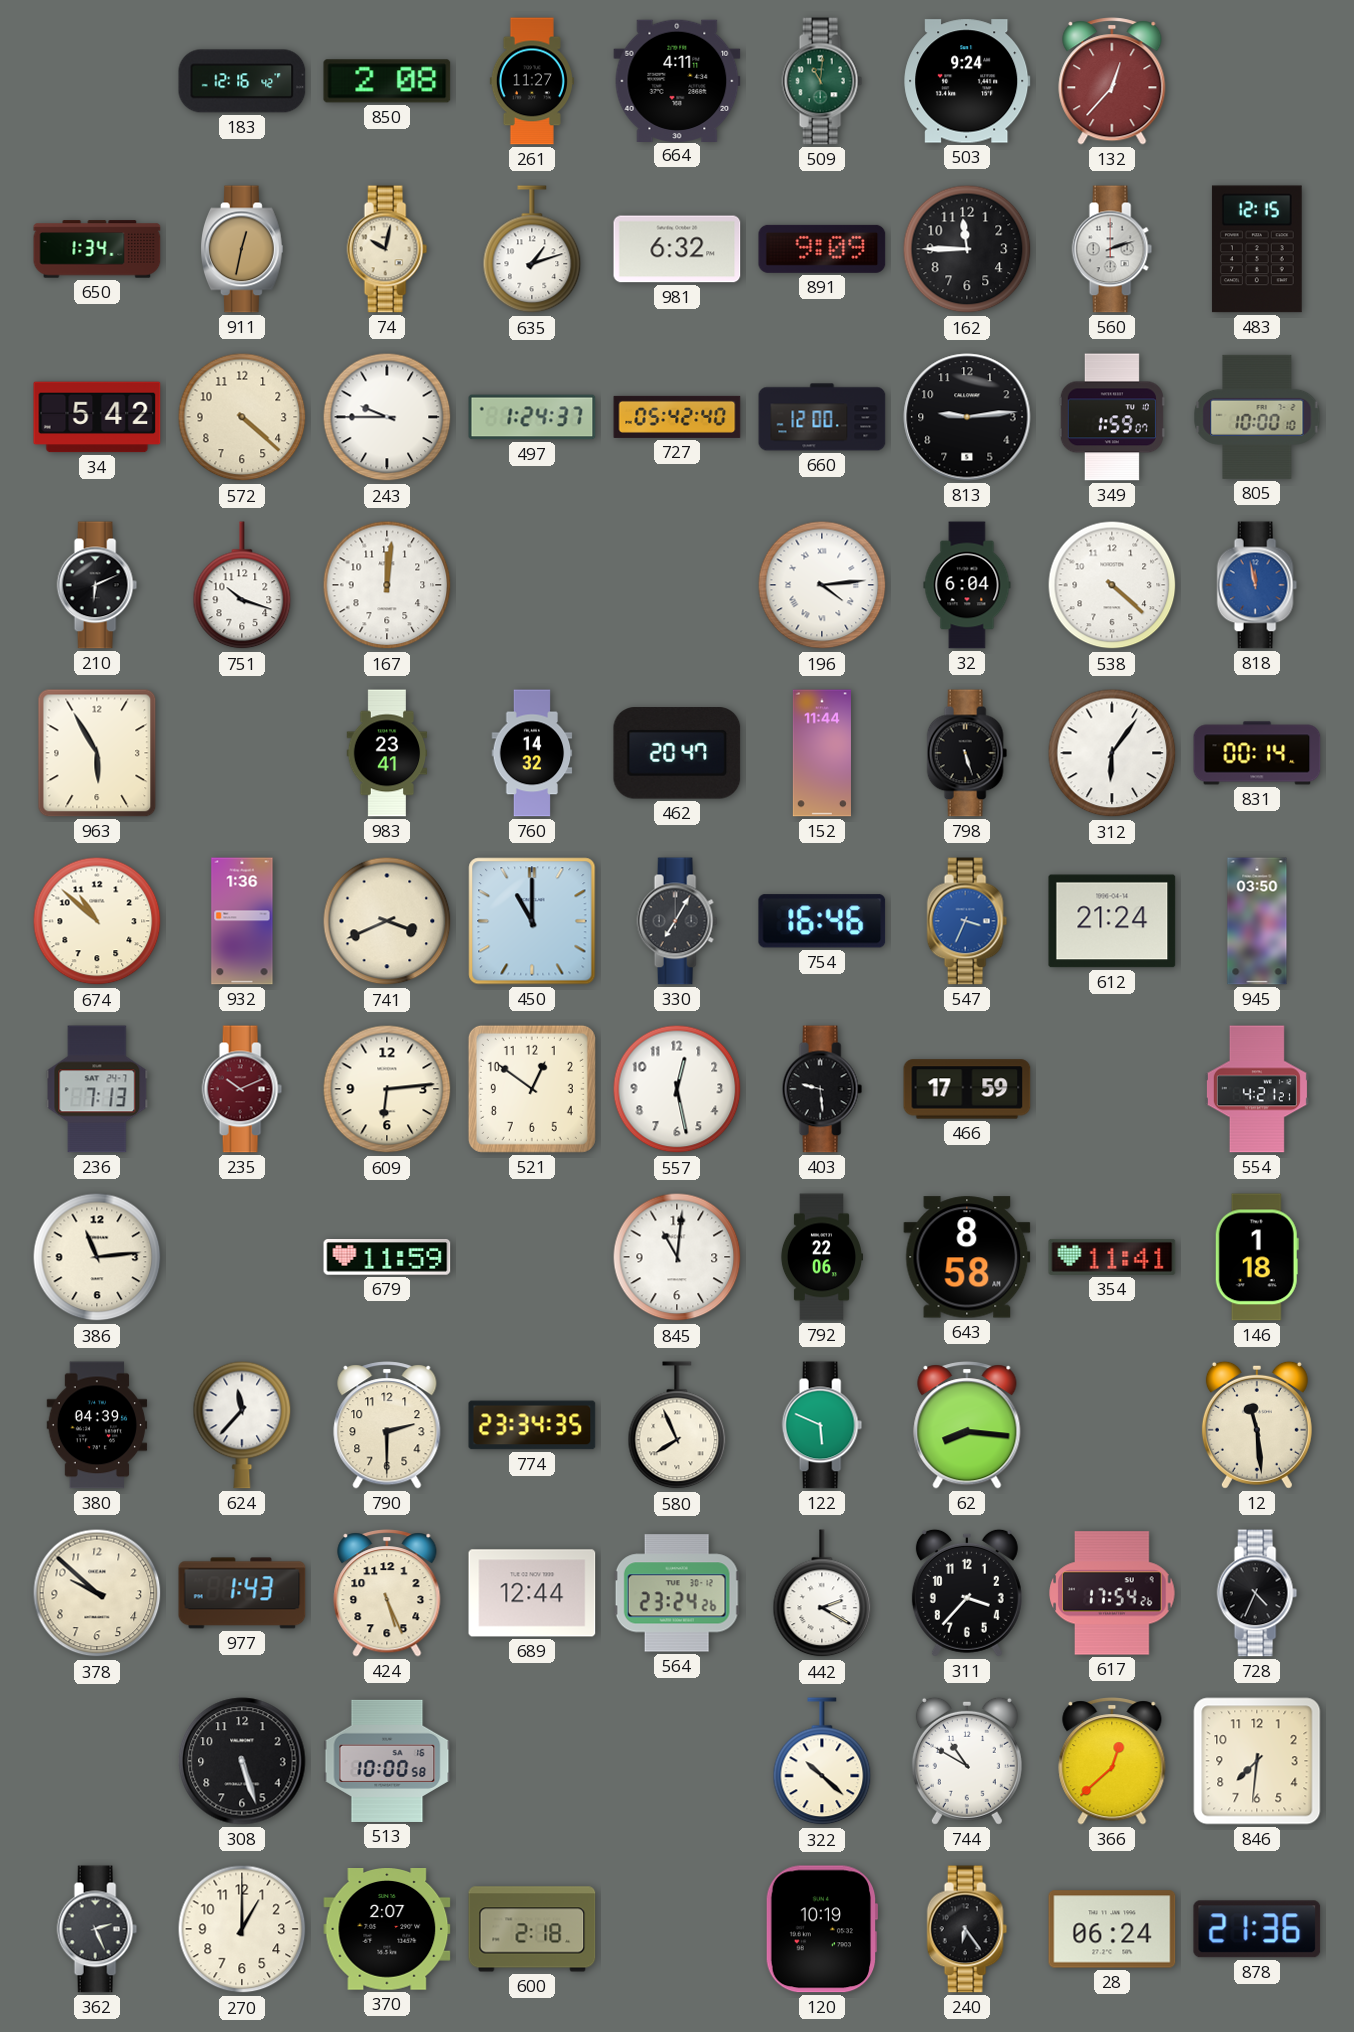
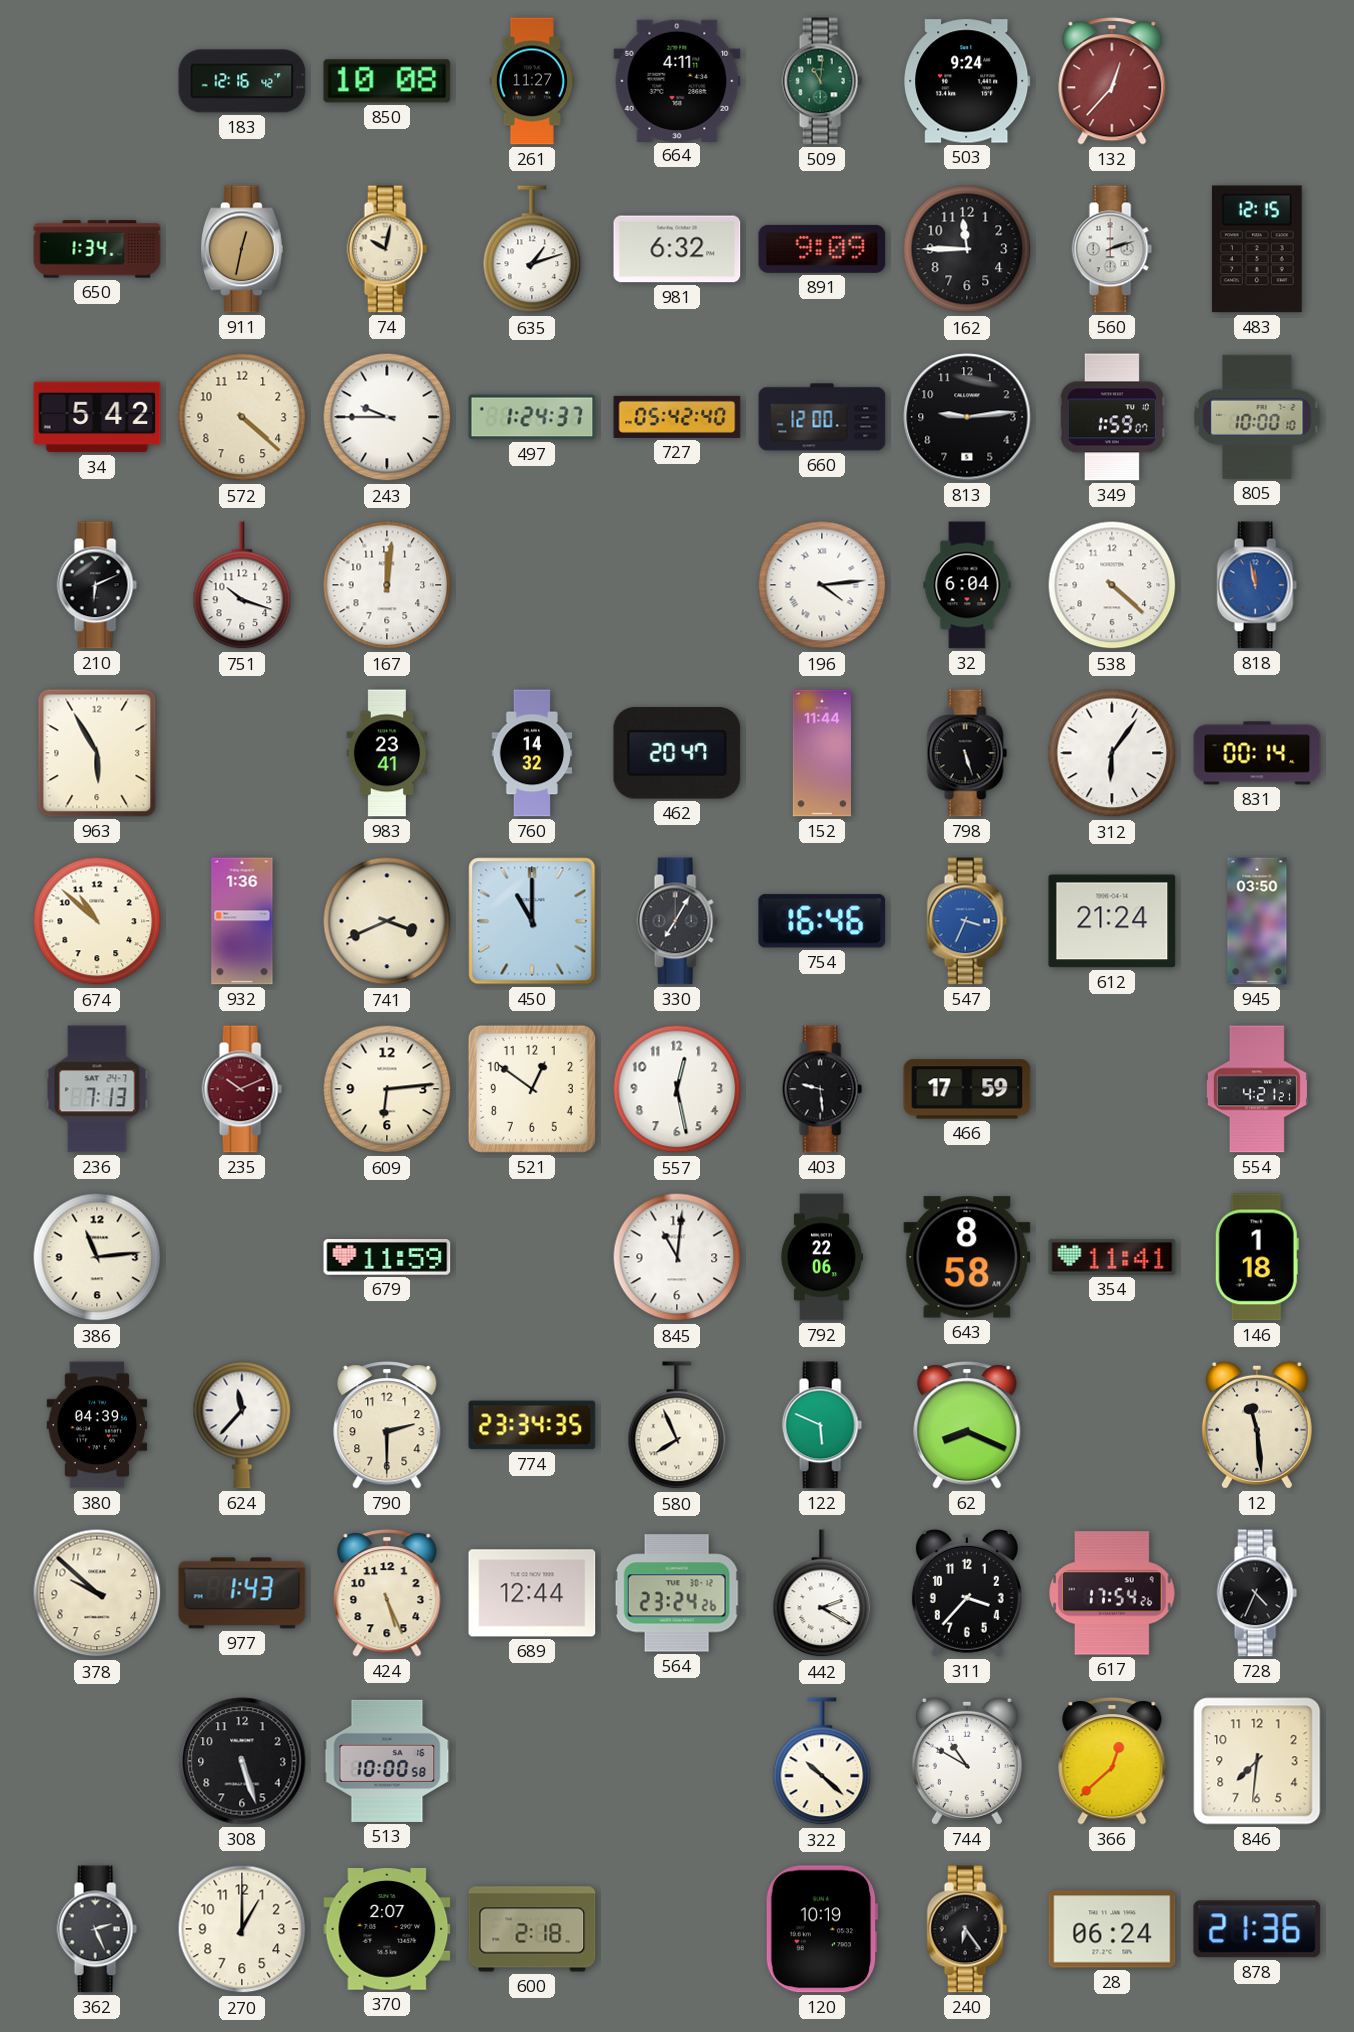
850: 2:08 -> 10:08
62: 8:16 -> 8:19
